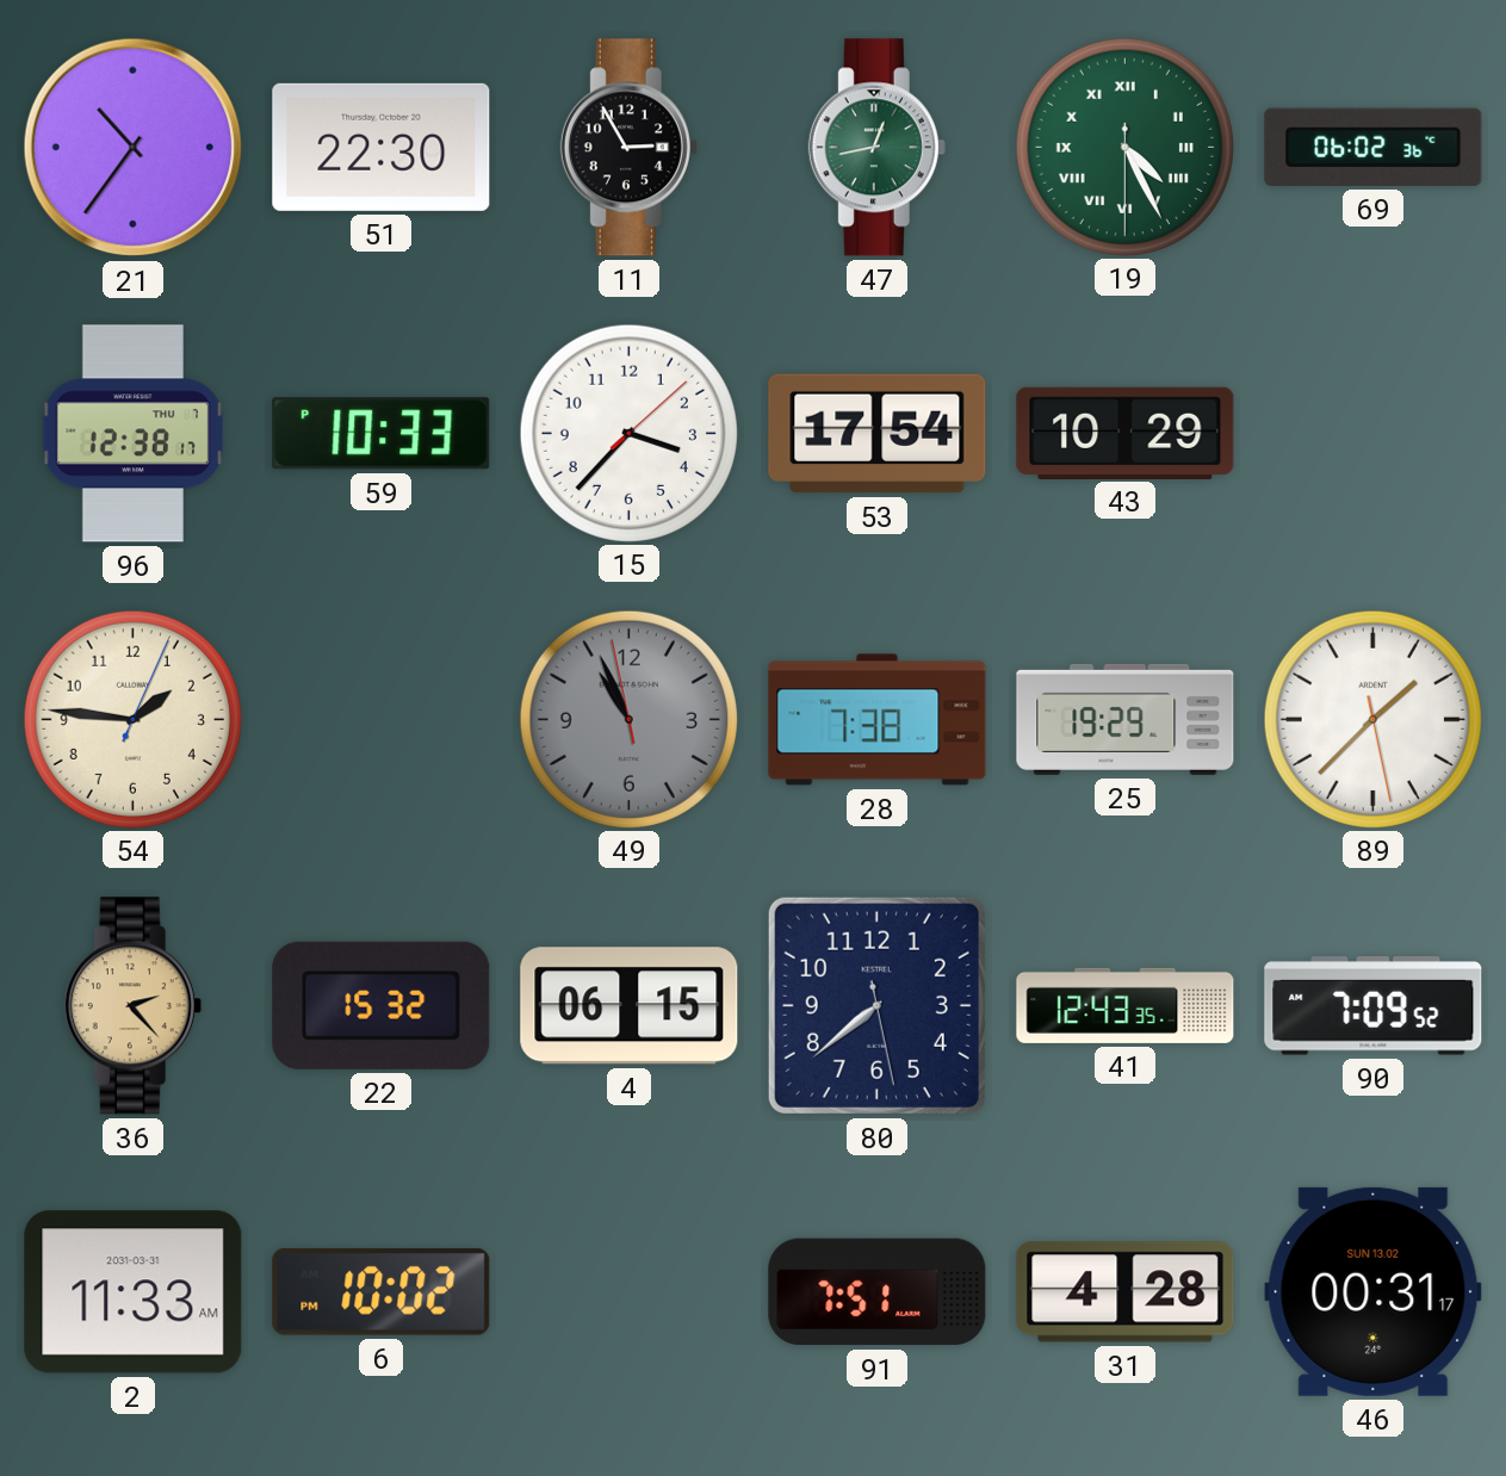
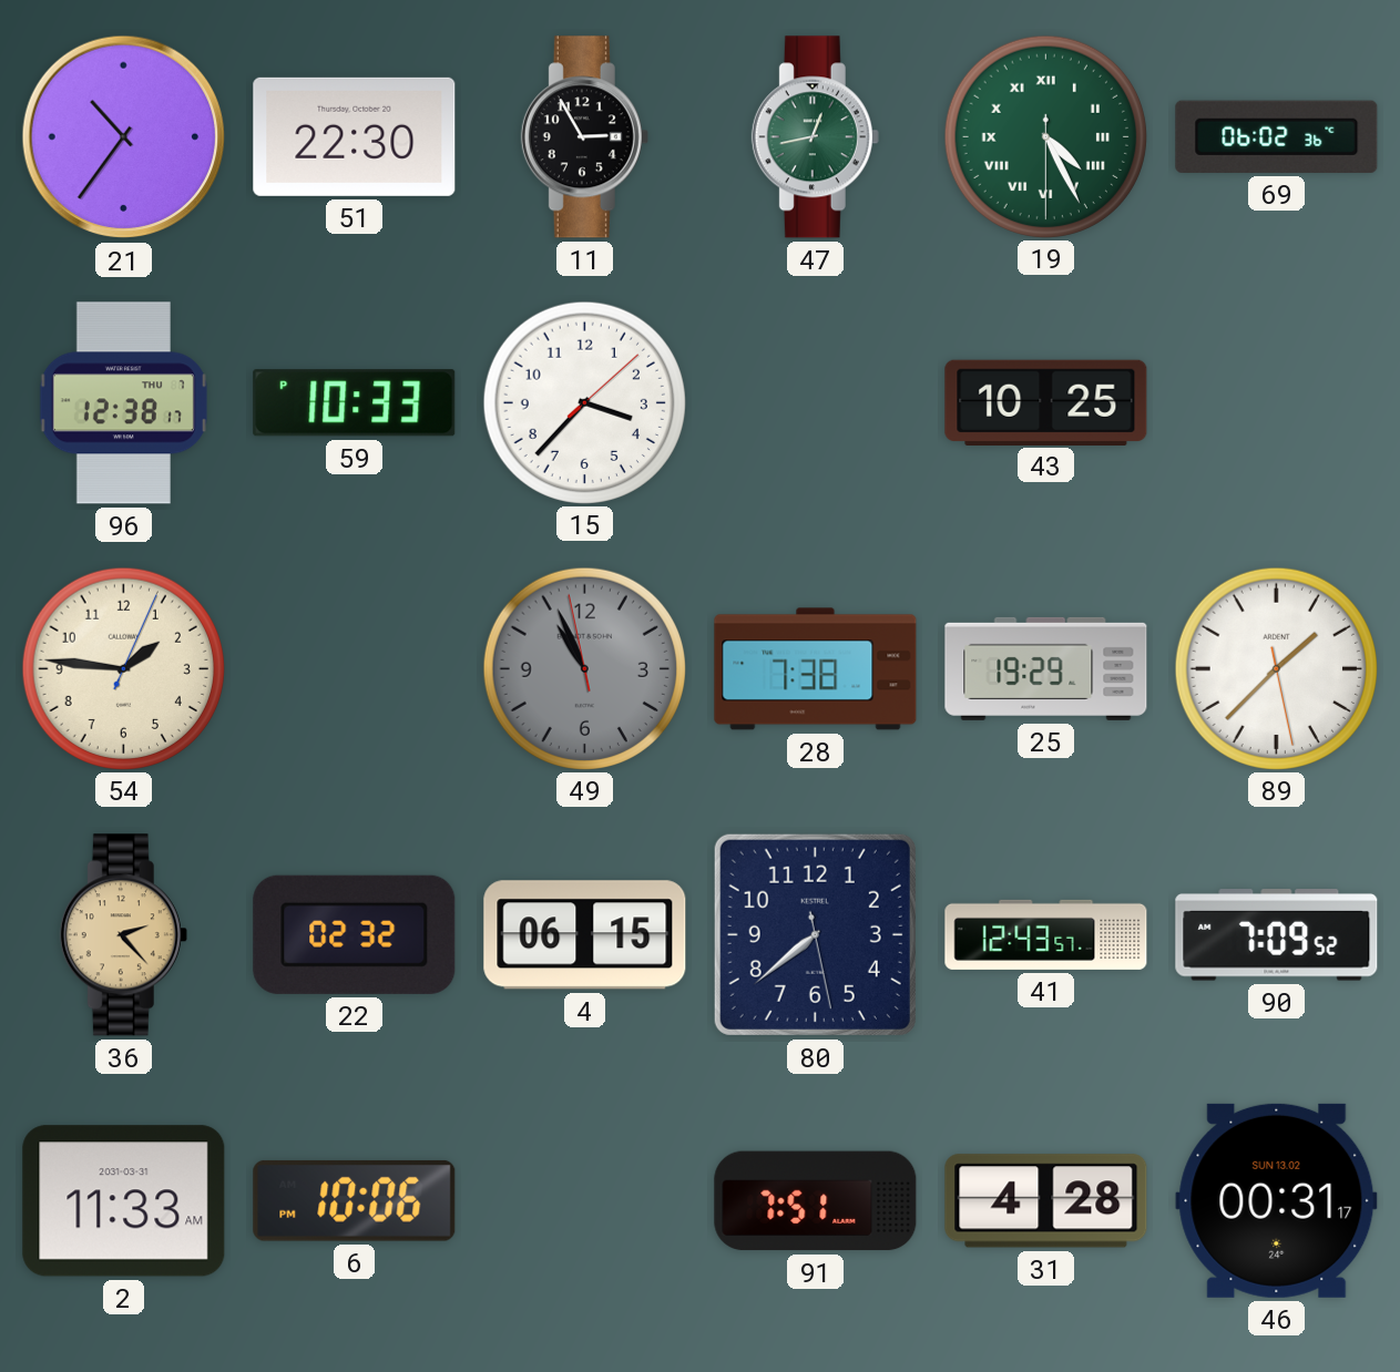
53: 17:54 -> none
43: 10:29 -> 10:25
22: 15:32 -> 02:32
41: 12:43:35 -> 12:43:57
6: 10:02 -> 10:06
